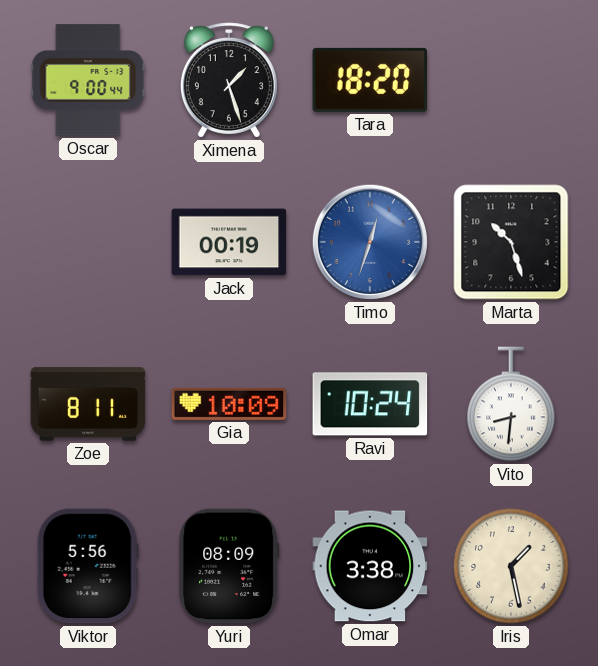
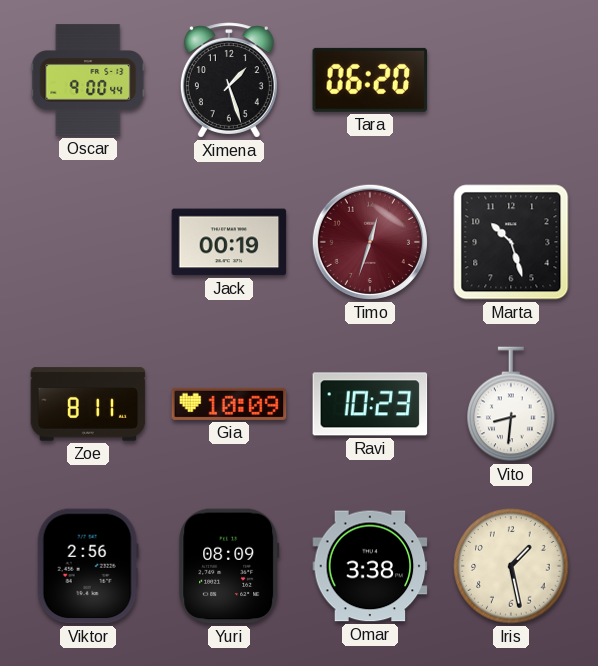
Tara: 18:20 -> 06:20
Timo dial: blue -> burgundy
Ravi: 10:24 -> 10:23
Viktor: 5:56 -> 2:56
